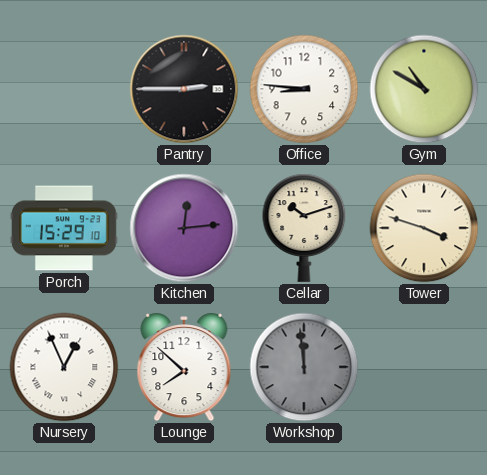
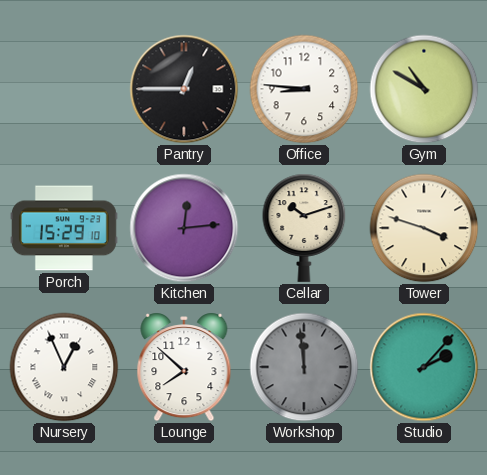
Pantry: 2:45 -> 12:45
Studio: none -> 2:07
